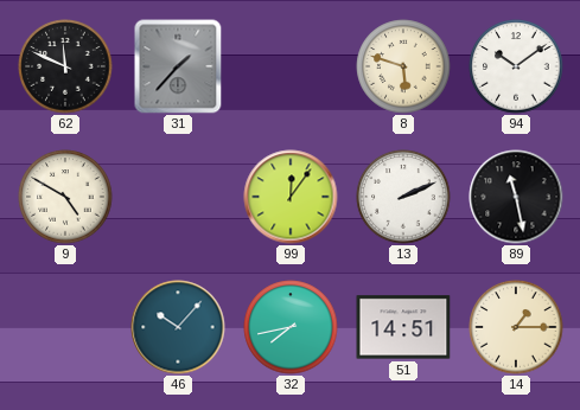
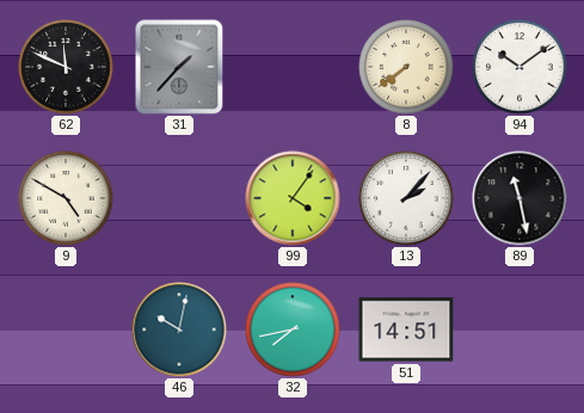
8: 5:48 -> 7:39
99: 12:06 -> 4:06
13: 2:11 -> 2:07
46: 10:07 -> 10:02
14: 1:15 -> none
